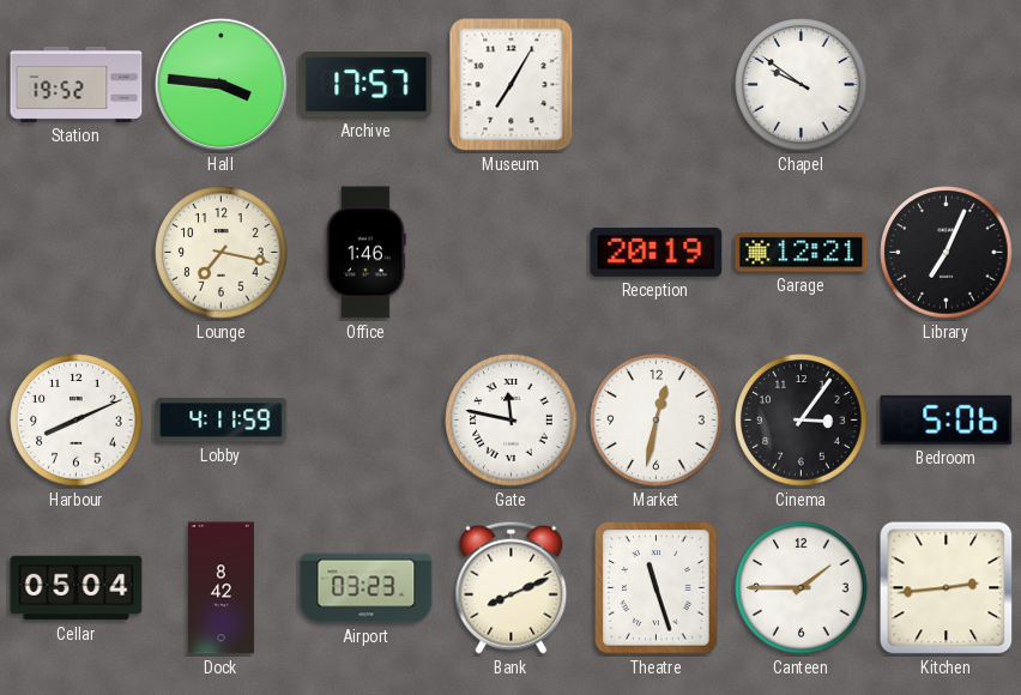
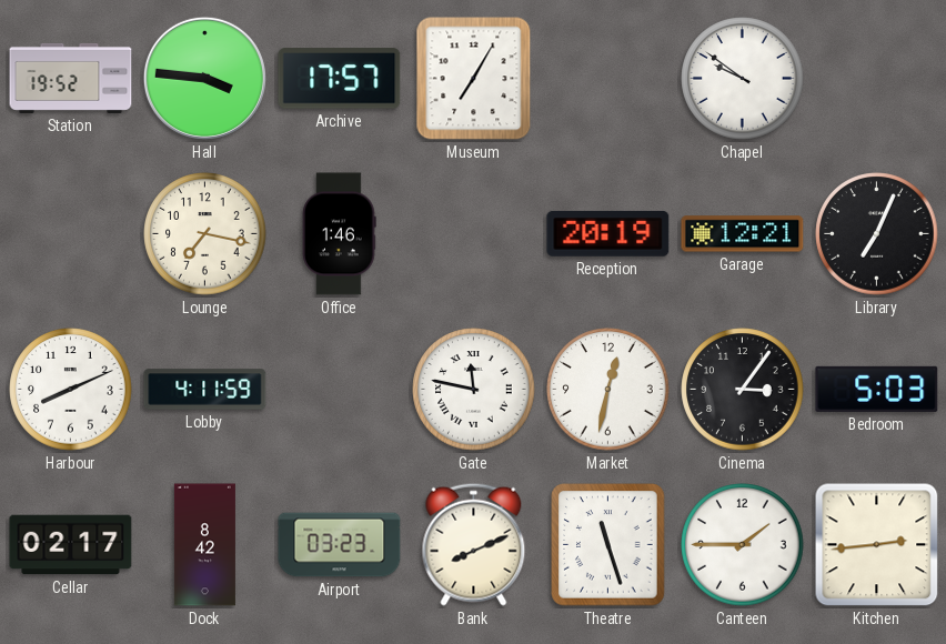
Bedroom: 5:06 -> 5:03
Cellar: 05:04 -> 02:17
